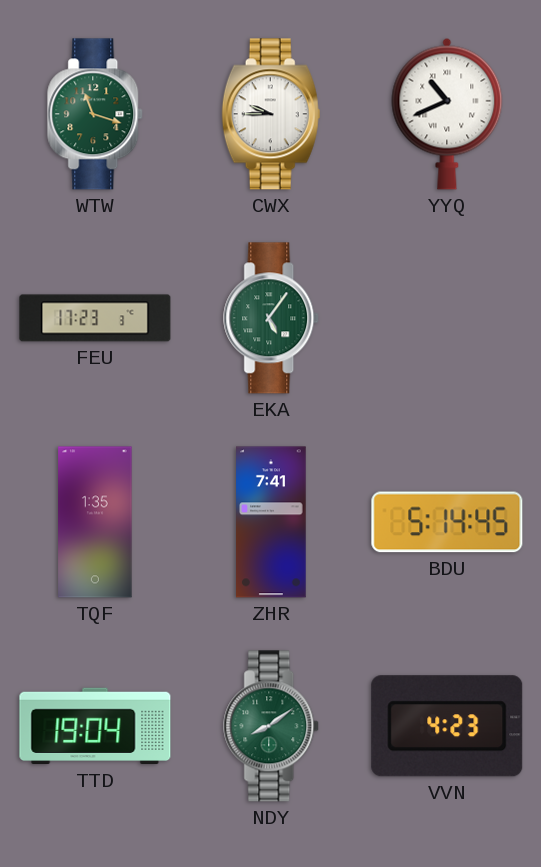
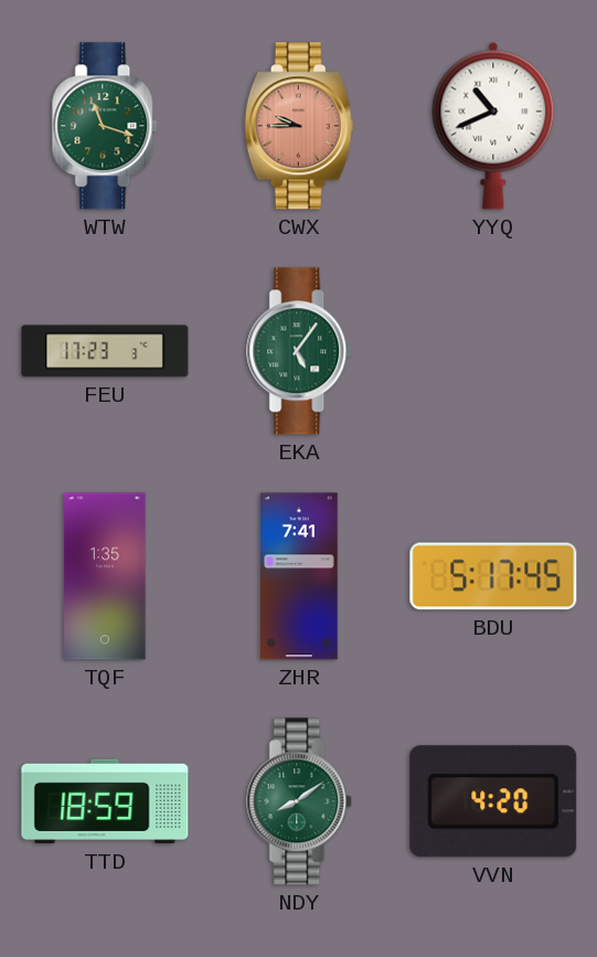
CWX dial: white -> salmon
BDU: 5:14 -> 5:17
TTD: 19:04 -> 18:59
VVN: 4:23 -> 4:20
